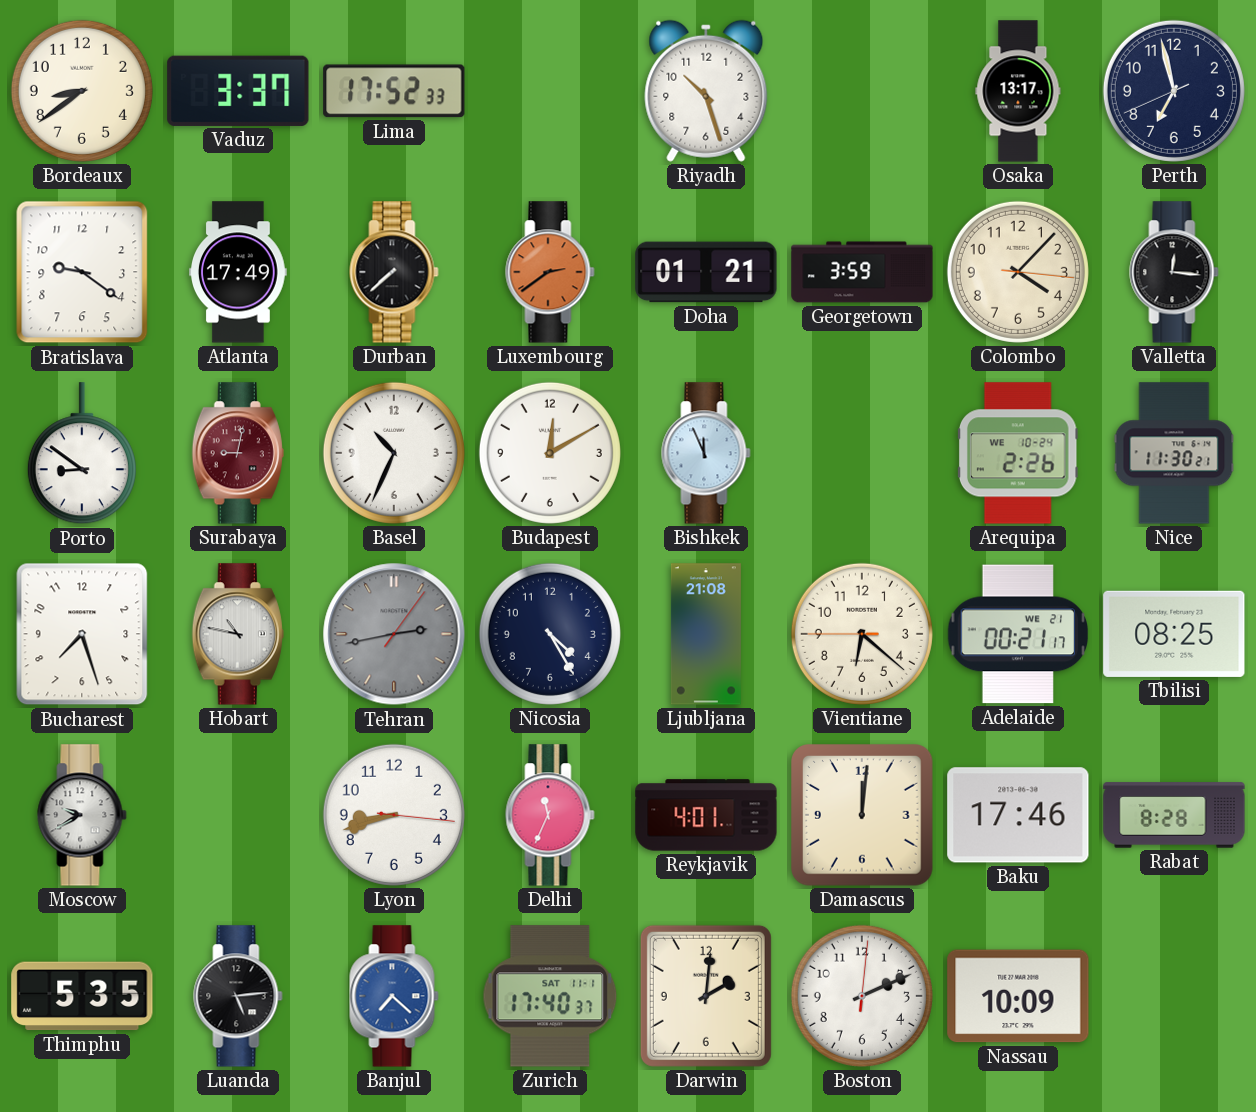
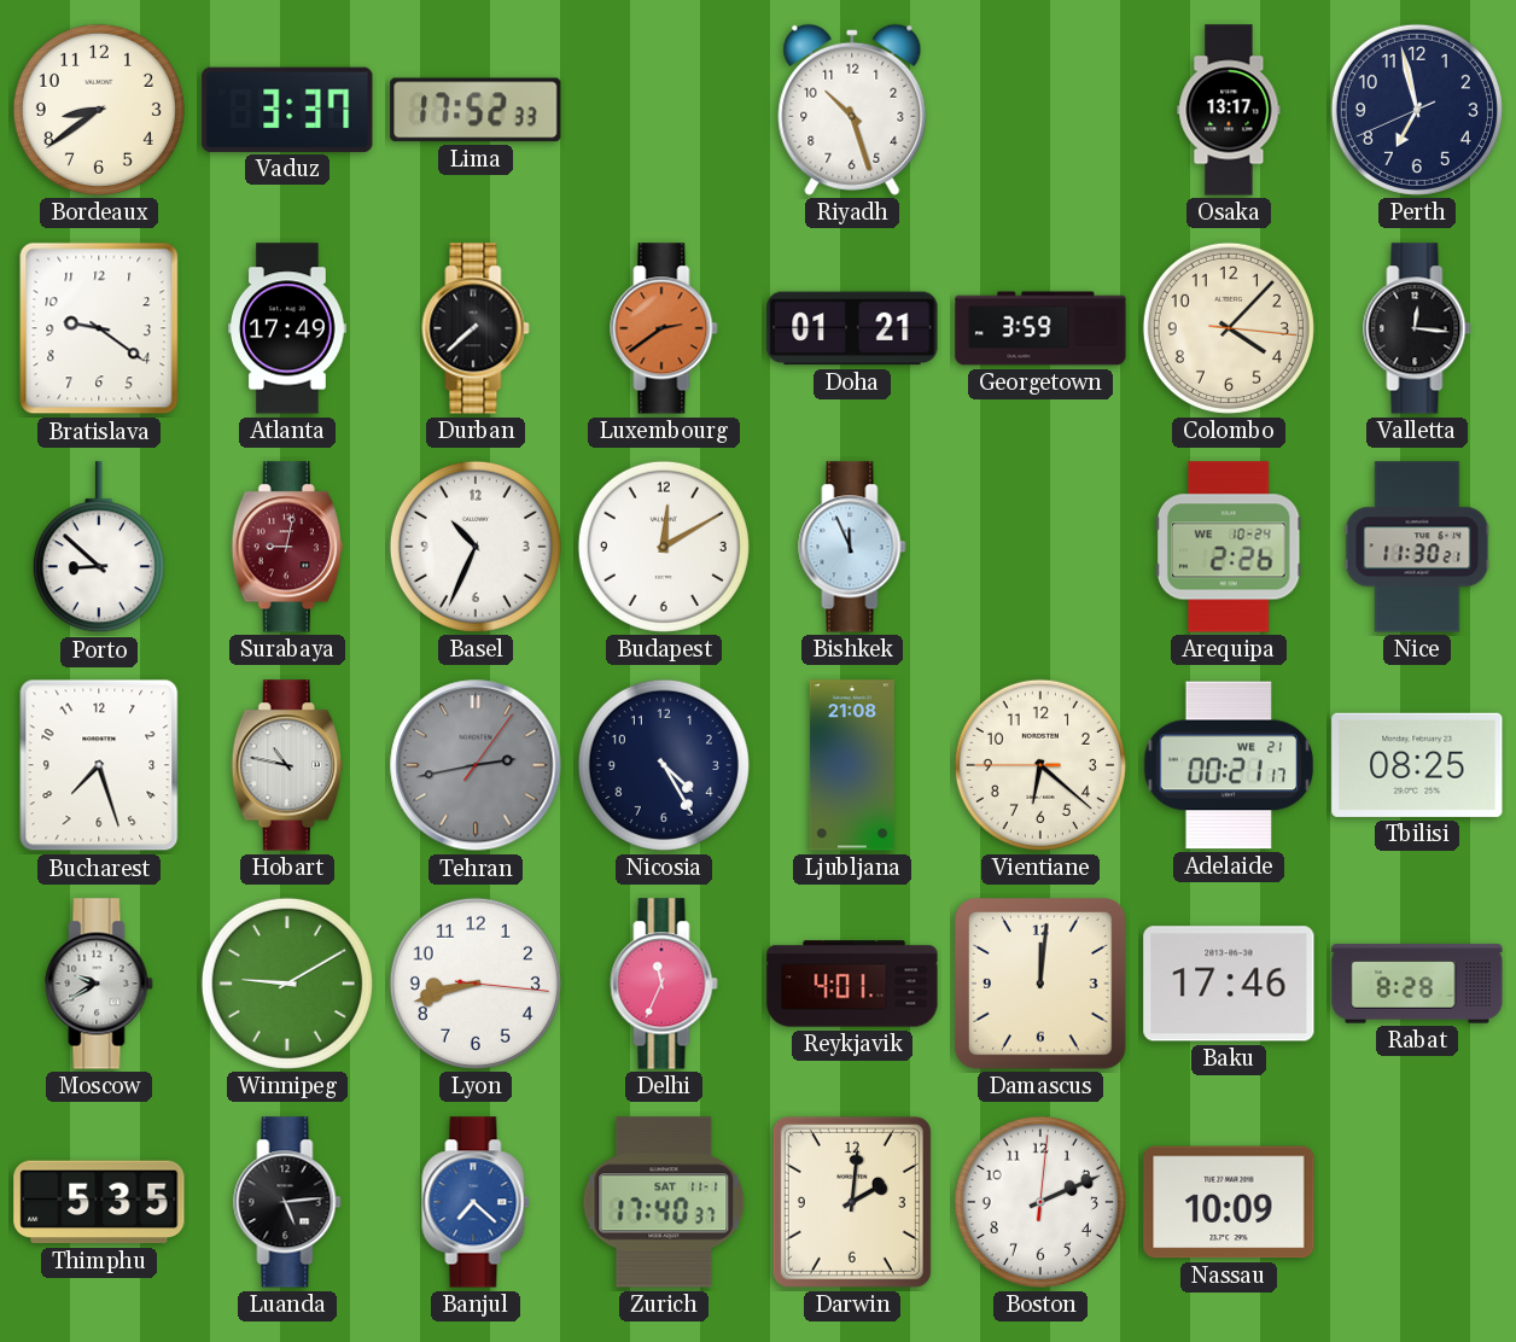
Porto: 8:51 -> 8:52
Winnipeg: none -> 9:10
